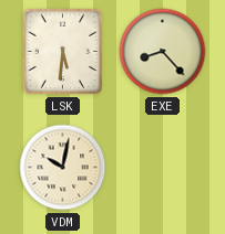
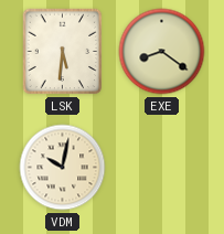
EXE: 8:23 -> 8:21
